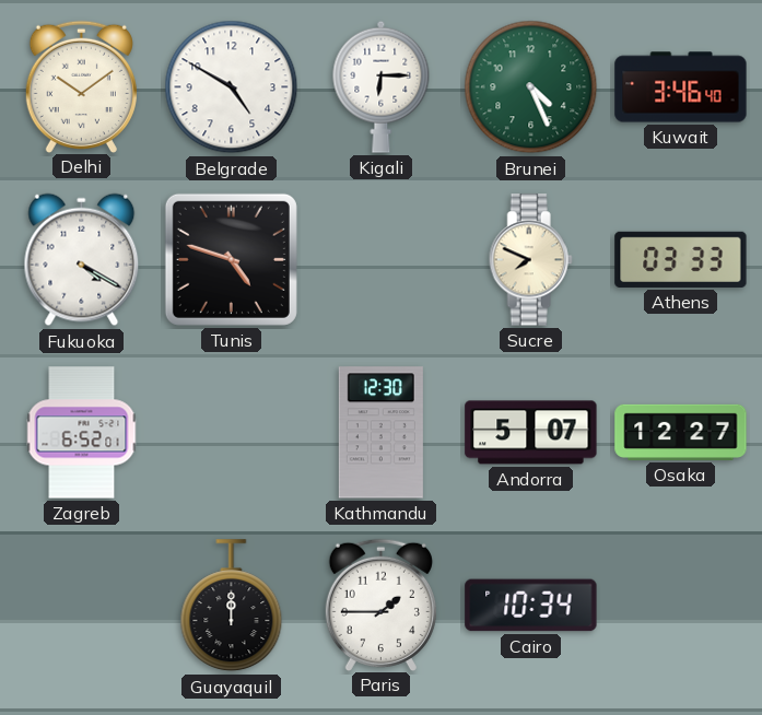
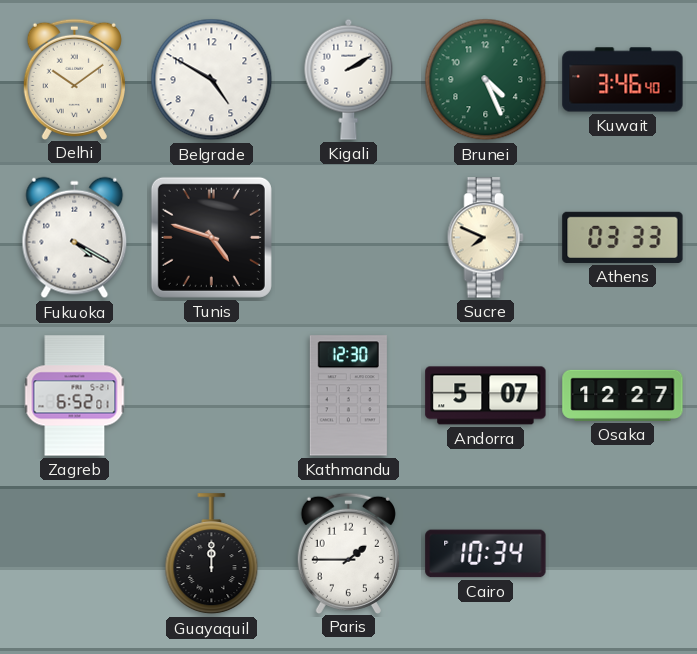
Kigali: 6:15 -> 2:10
